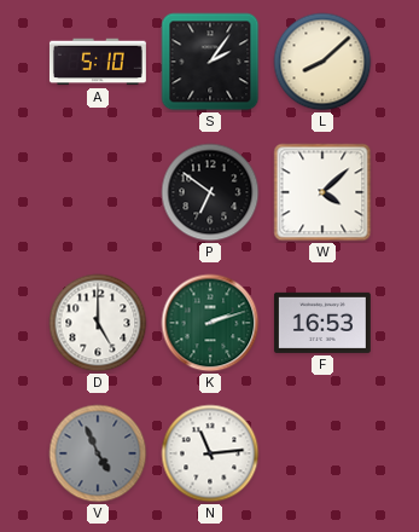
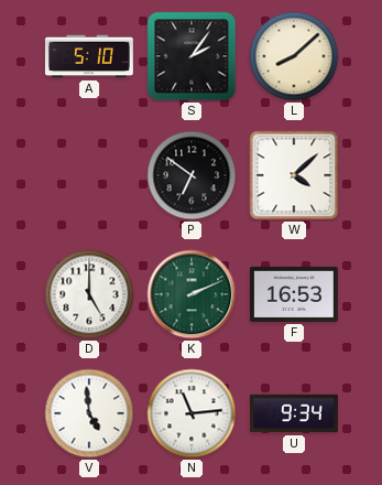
K: 2:12 -> 2:11
V: 4:56 -> 4:59
V dial: grey -> white
U: none -> 9:34
